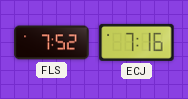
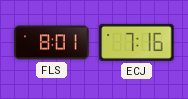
FLS: 7:52 -> 8:01
